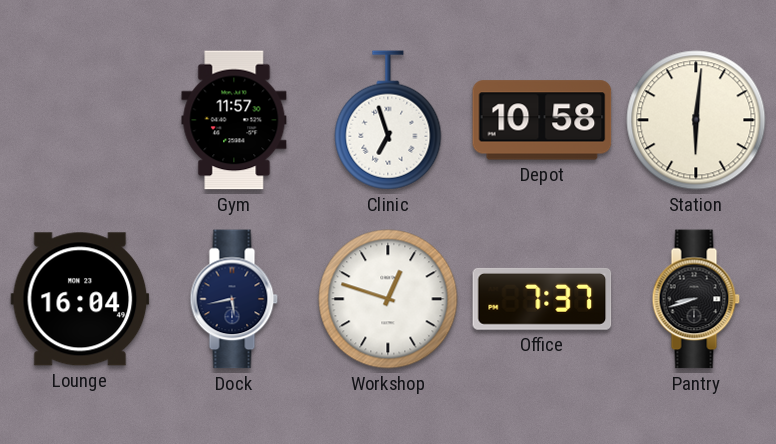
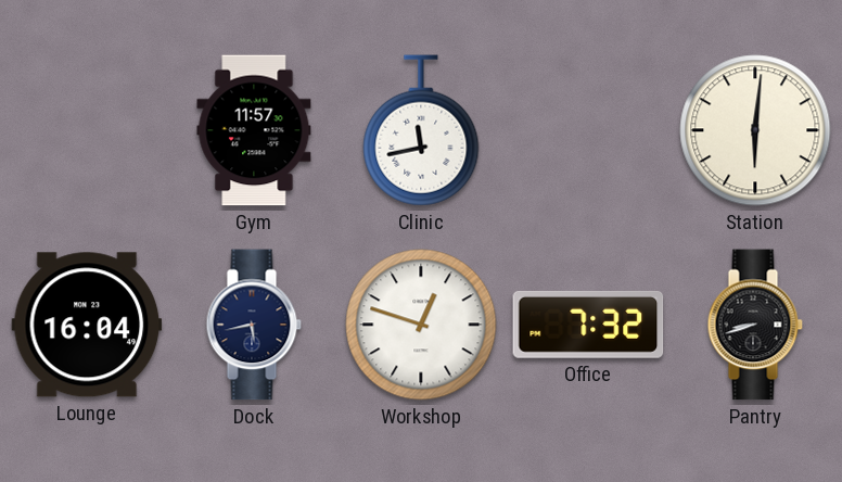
Clinic: 6:57 -> 11:43
Depot: 10:58 -> none
Office: 7:37 -> 7:32
